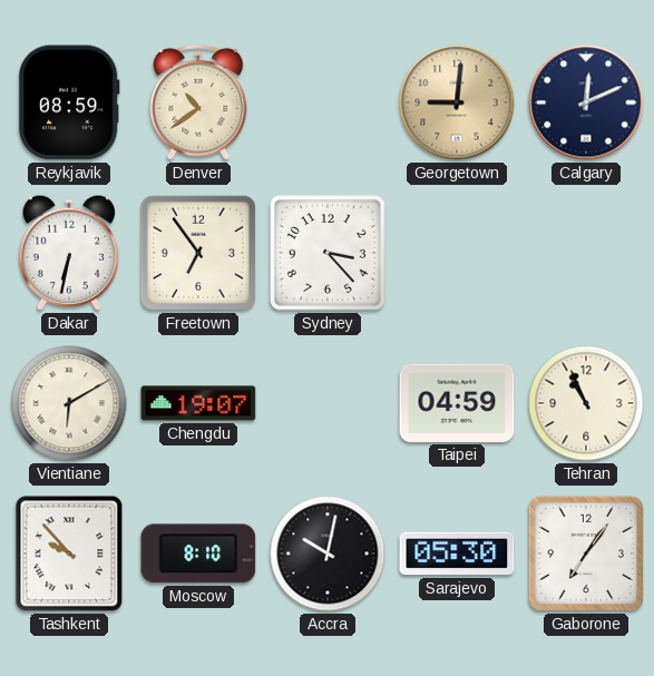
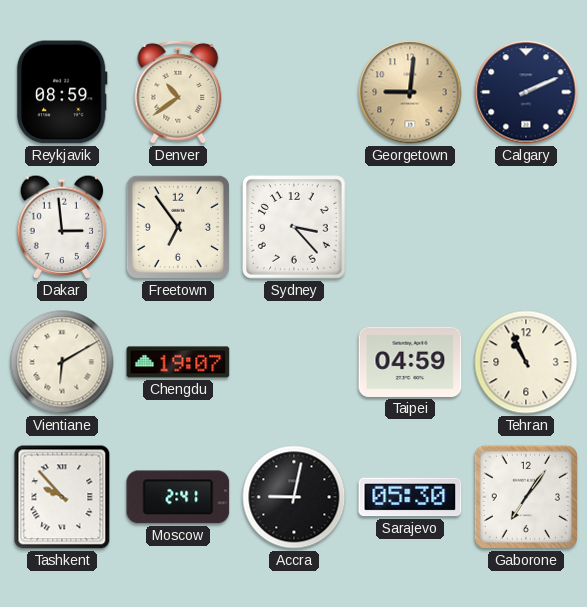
Calgary: 12:11 -> 2:11
Dakar: 6:32 -> 2:59
Moscow: 8:10 -> 2:41
Accra: 10:02 -> 9:02
